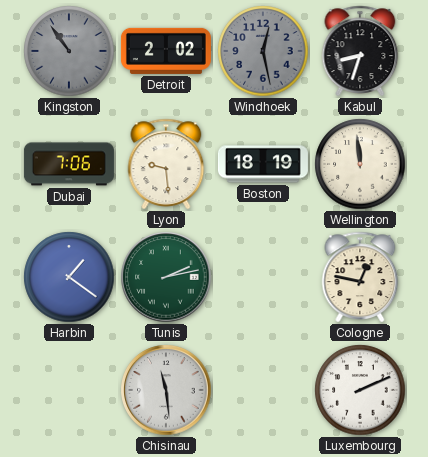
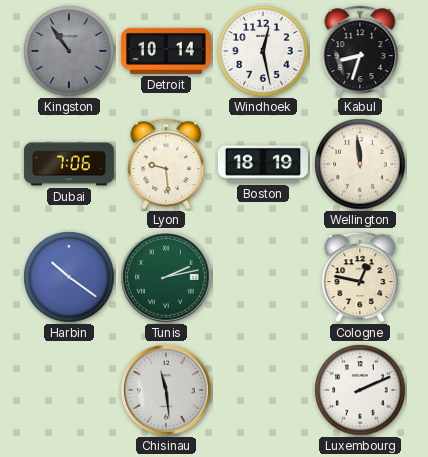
Detroit: 2:02 -> 10:14
Windhoek dial: grey -> white
Harbin: 1:21 -> 10:21
